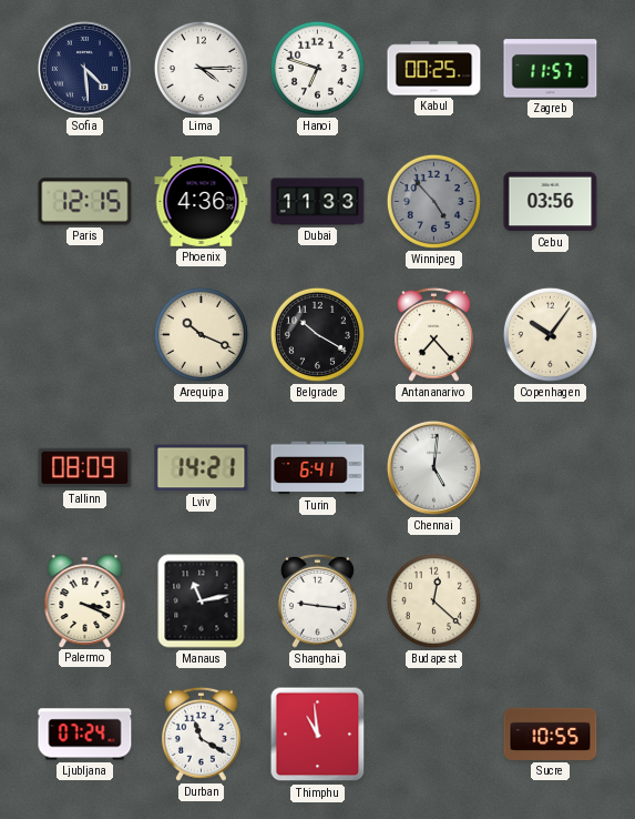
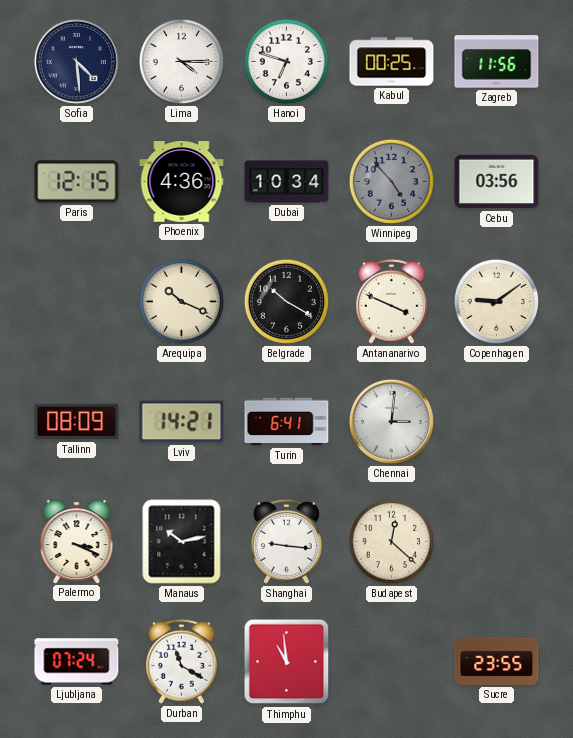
Zagreb: 11:57 -> 11:56
Dubai: 11:33 -> 10:34
Antananarivo: 7:23 -> 3:49
Copenhagen: 10:06 -> 9:09
Chennai: 5:01 -> 3:01
Manaus: 11:13 -> 10:13
Sucre: 10:55 -> 23:55
